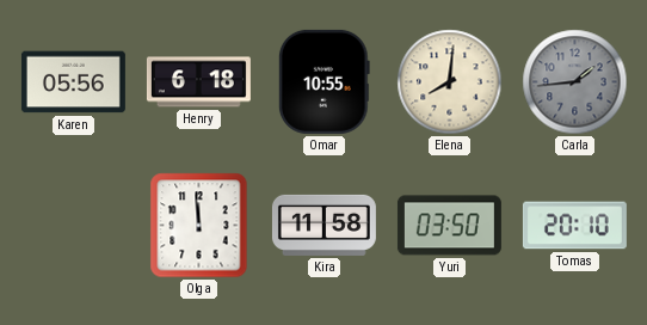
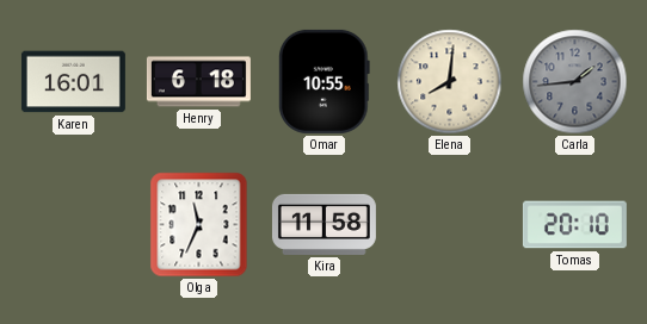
Karen: 05:56 -> 16:01
Olga: 11:59 -> 11:34
Yuri: 03:50 -> none
